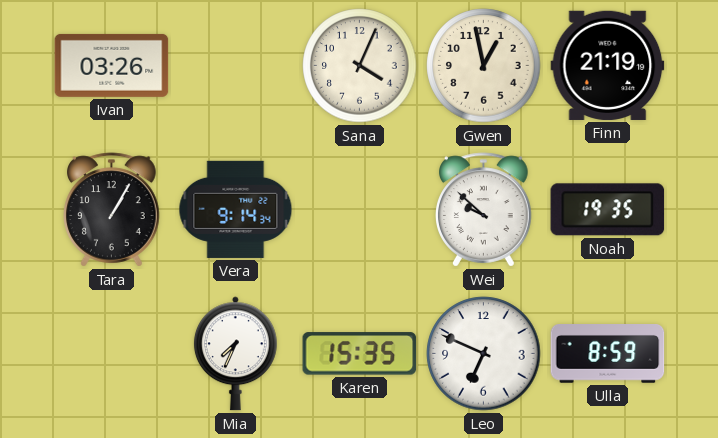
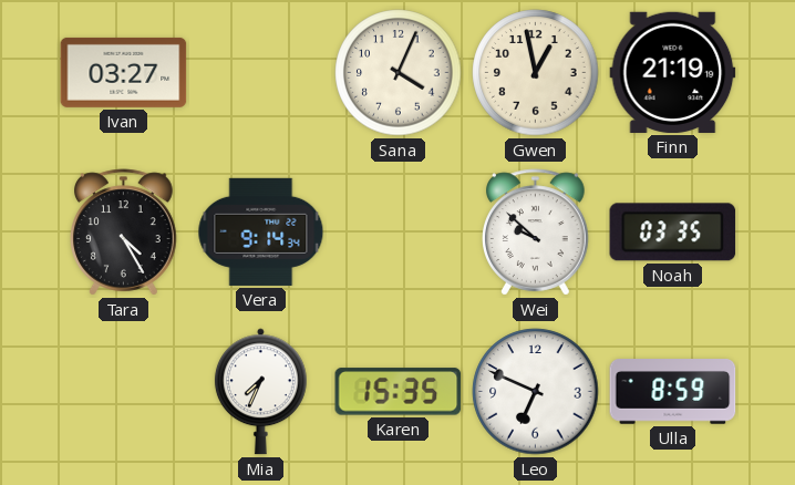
Ivan: 03:26 -> 03:27
Tara: 1:05 -> 4:25
Noah: 19:35 -> 03:35
